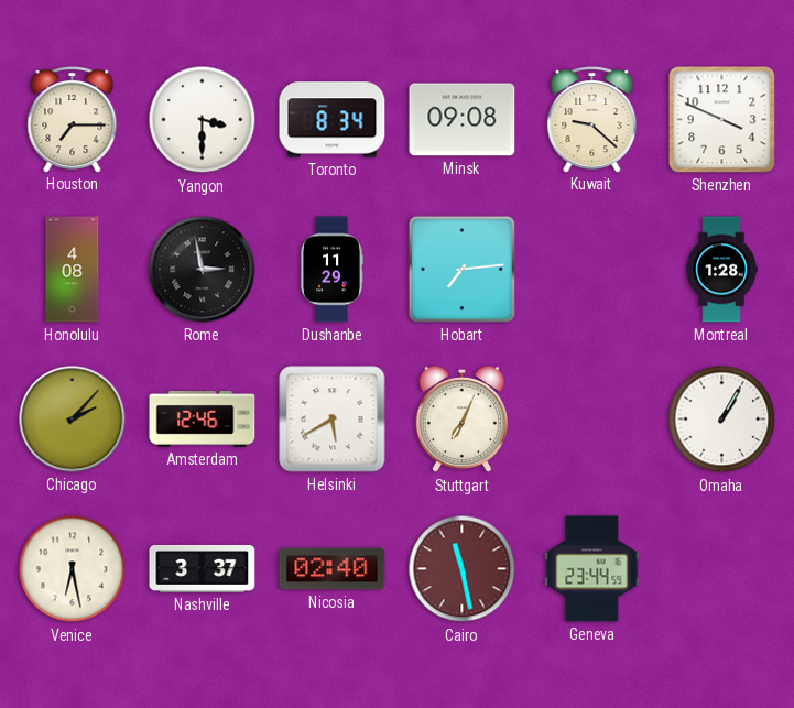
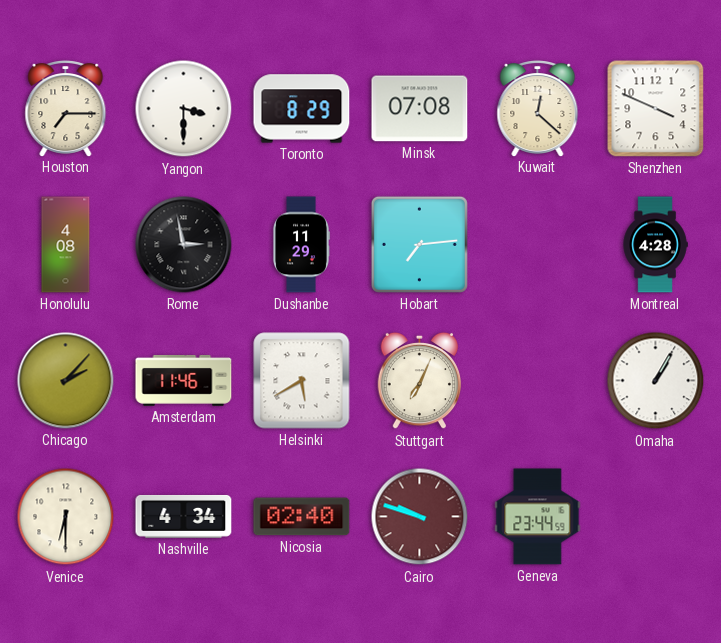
Toronto: 8:34 -> 8:29
Minsk: 09:08 -> 07:08
Kuwait: 9:22 -> 12:22
Montreal: 1:28 -> 4:28
Amsterdam: 12:46 -> 11:46
Venice: 6:28 -> 6:30
Nashville: 3:37 -> 4:34
Cairo: 11:28 -> 9:48
